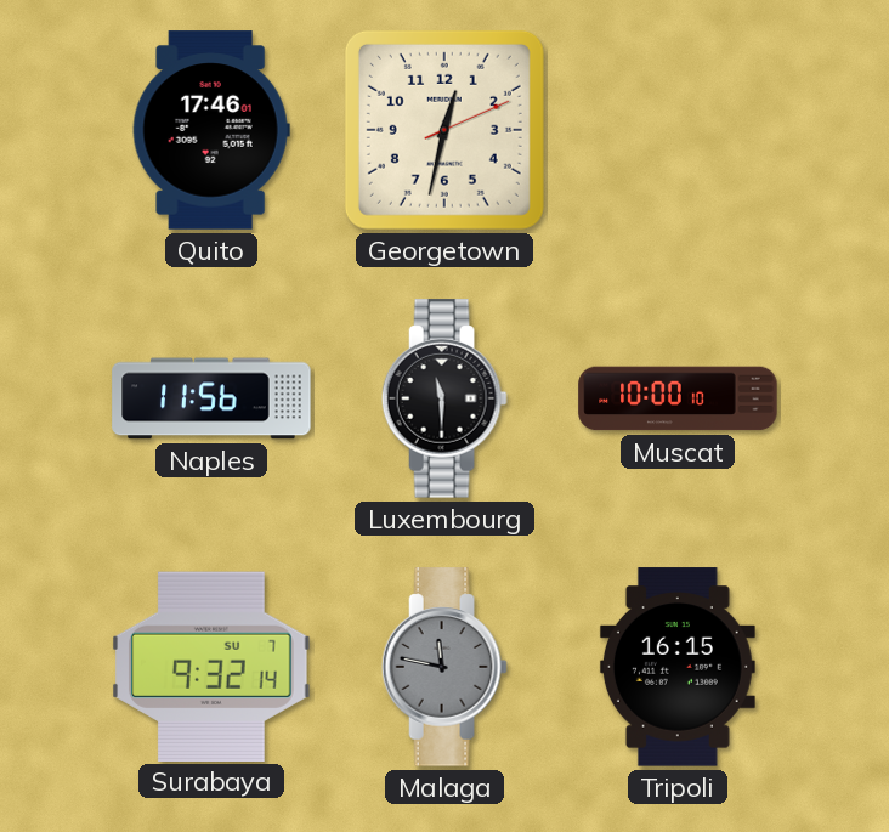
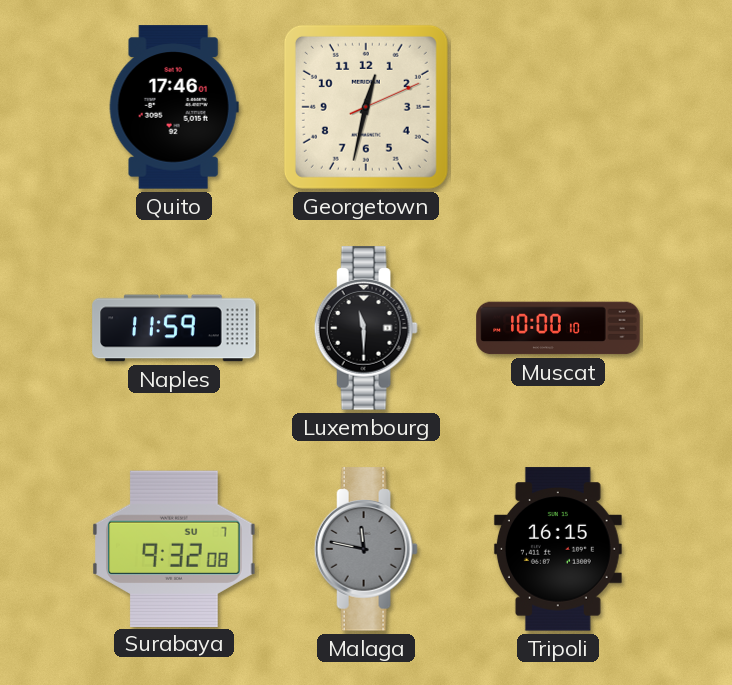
Naples: 11:56 -> 11:59
Surabaya: 9:32:14 -> 9:32:08
